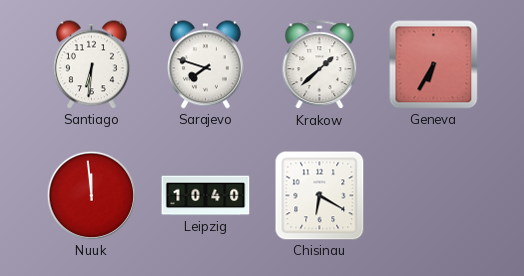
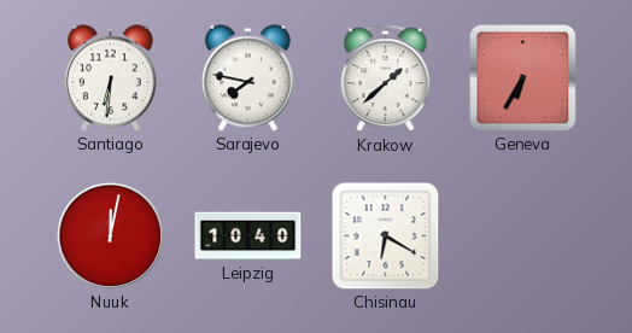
Sarajevo: 7:48 -> 7:47
Nuuk: 11:59 -> 12:02
